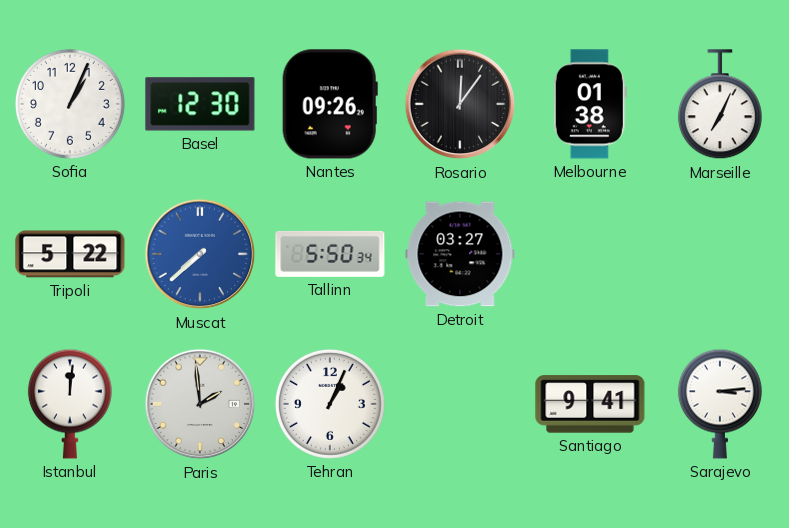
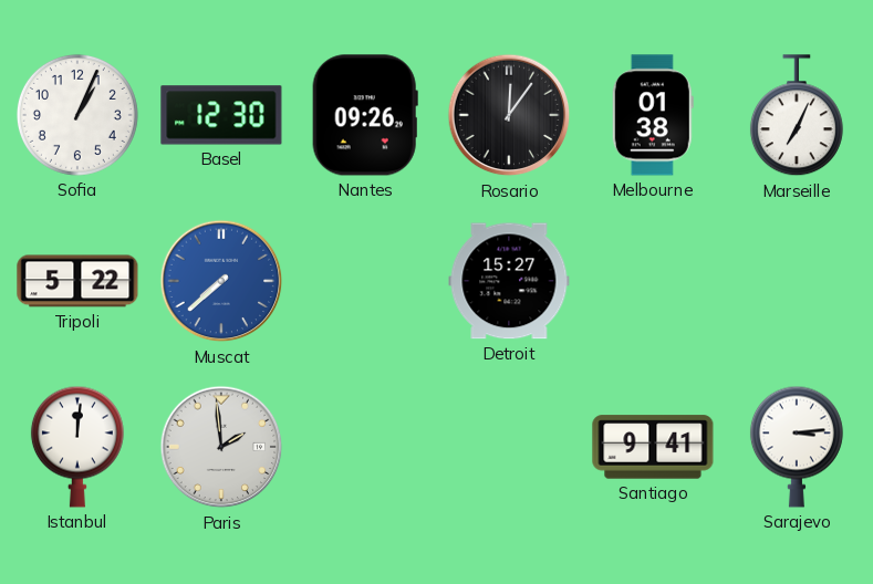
Tallinn: 5:50 -> none
Detroit: 03:27 -> 15:27
Tehran: 1:04 -> none
